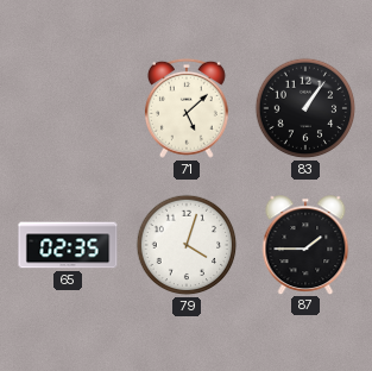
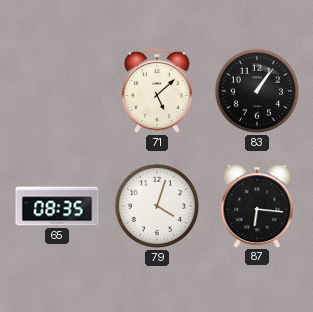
65: 02:35 -> 08:35
87: 1:45 -> 6:16
